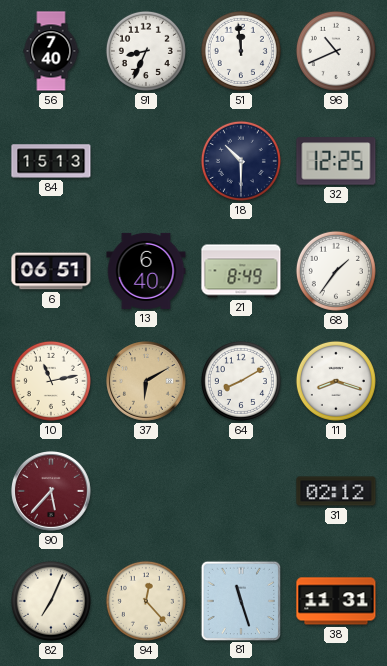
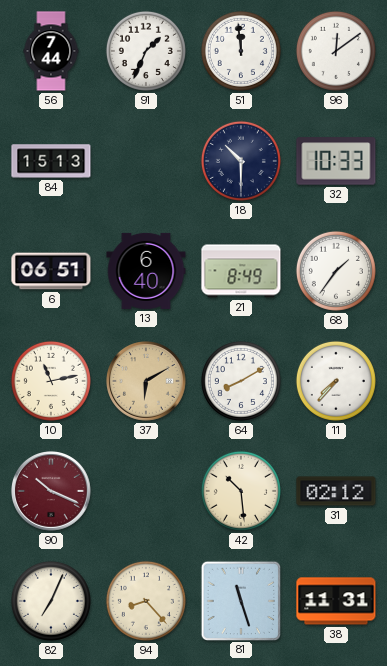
56: 7:40 -> 7:44
91: 8:34 -> 1:34
96: 10:41 -> 12:09
32: 12:25 -> 10:33
11: 8:18 -> 7:37
90: 5:37 -> 10:19
42: none -> 10:29
94: 12:23 -> 8:23
